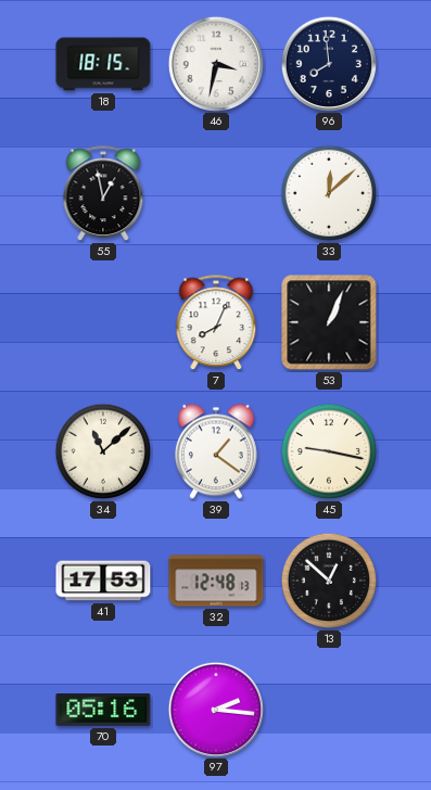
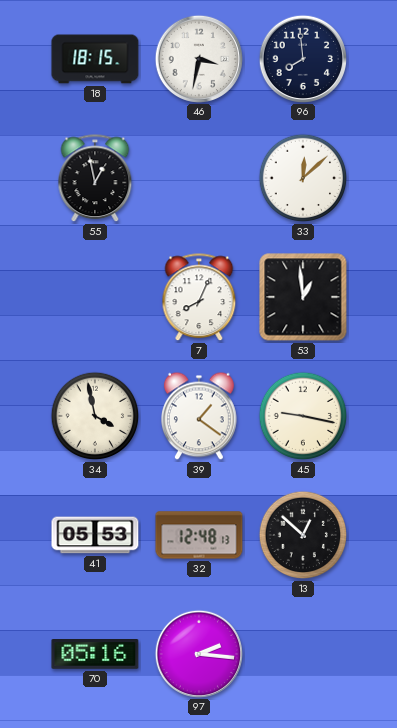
53: 1:04 -> 12:59
34: 11:08 -> 3:58
41: 17:53 -> 05:53
